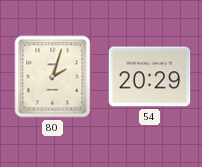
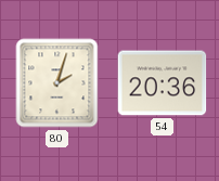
54: 20:29 -> 20:36
